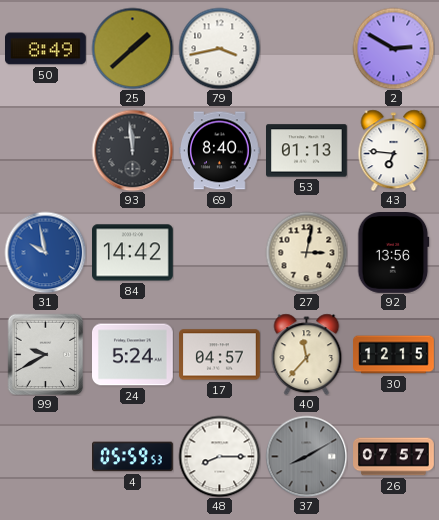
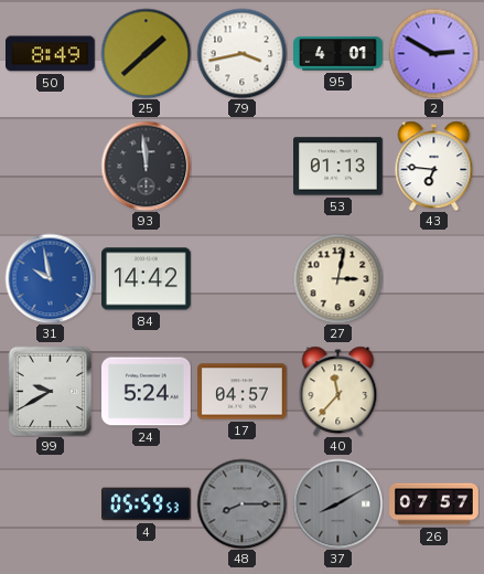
95: none -> 4:01
69: 8:40 -> none
92: 13:56 -> none
30: 12:15 -> none
48 dial: white -> grey
